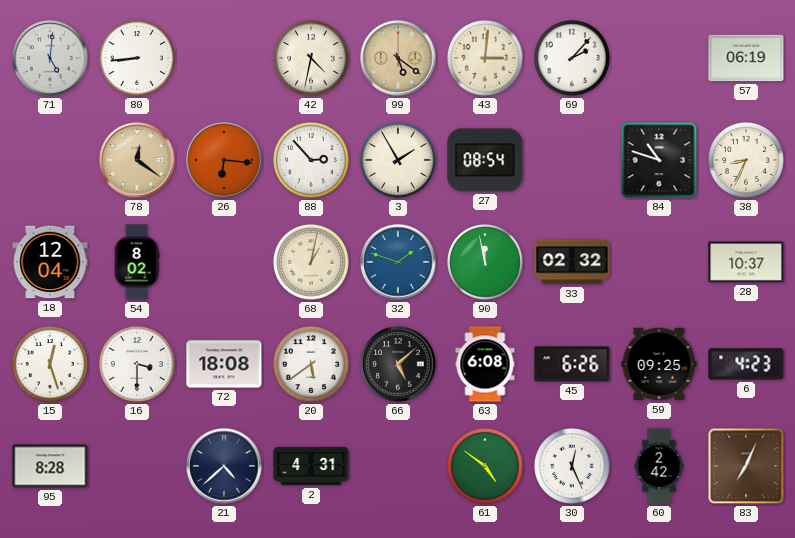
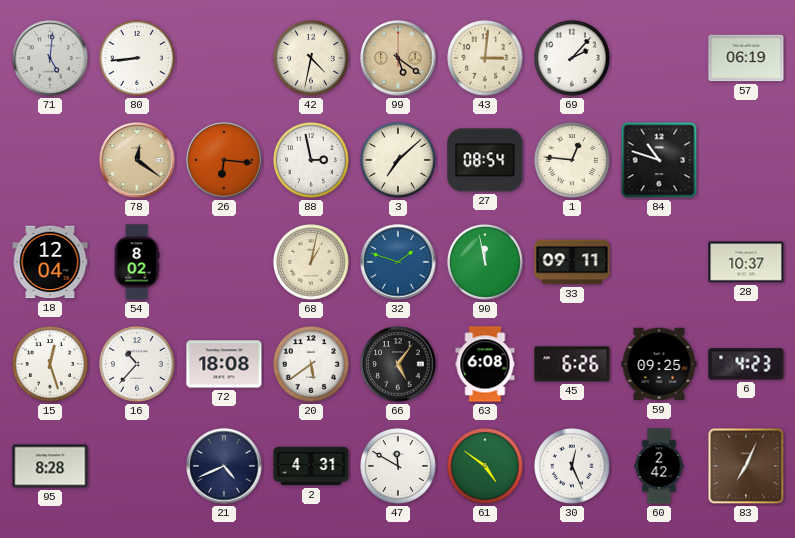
88: 2:53 -> 2:58
3: 1:55 -> 7:08
1: none -> 12:46
38: 8:34 -> none
33: 02:32 -> 09:11
16: 3:30 -> 10:37
66: 5:08 -> 5:06
21: 4:38 -> 4:41
47: none -> 11:50
